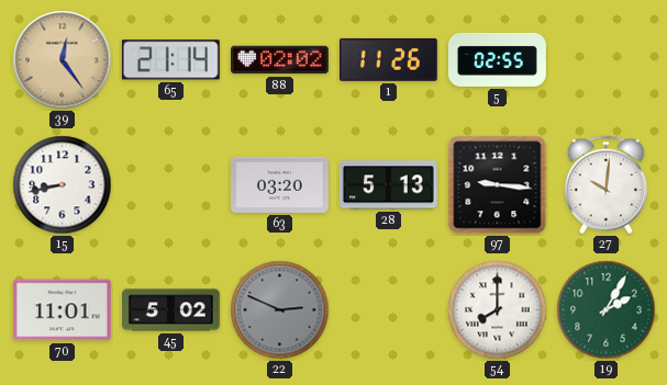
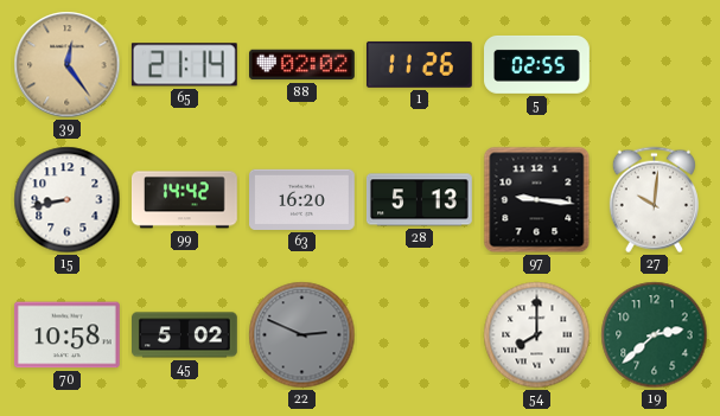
99: none -> 14:42
63: 03:20 -> 16:20
70: 11:01 -> 10:58
19: 2:05 -> 2:38
